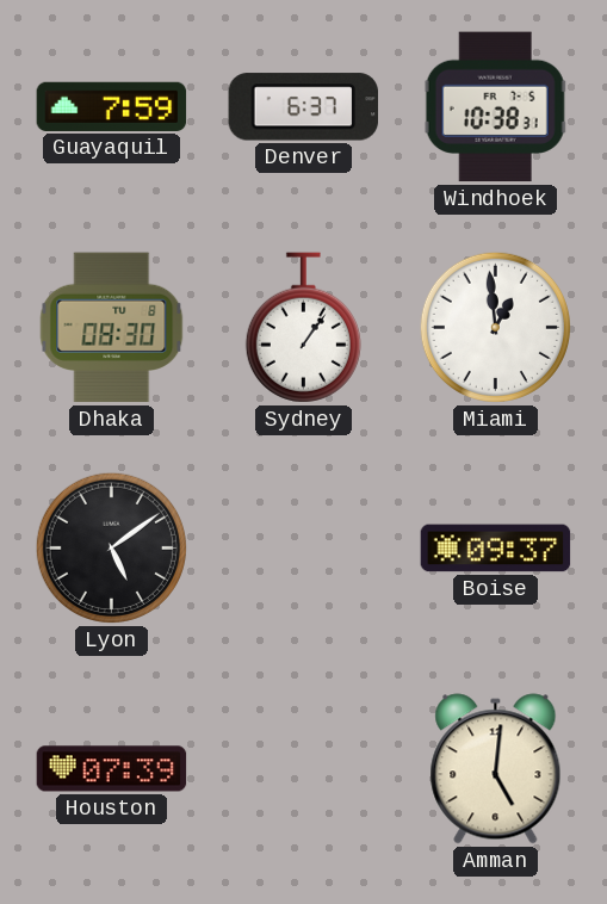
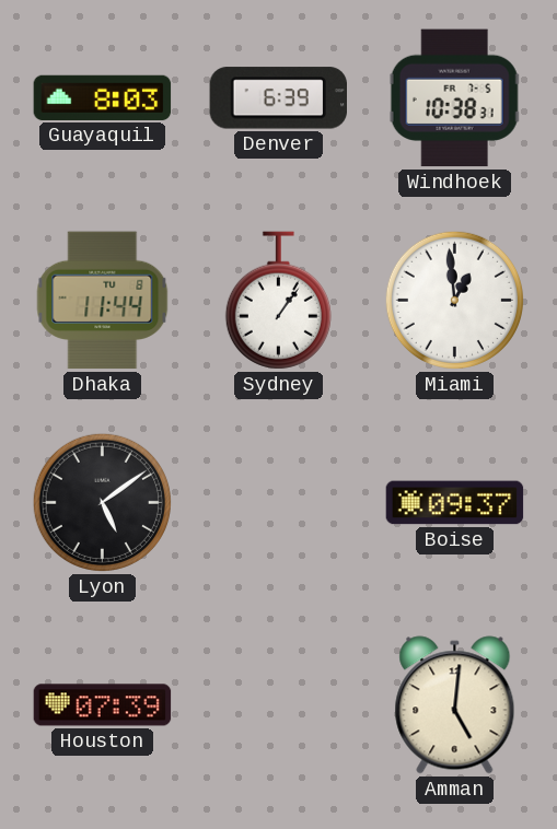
Guayaquil: 7:59 -> 8:03
Denver: 6:37 -> 6:39
Dhaka: 08:30 -> 11:44
